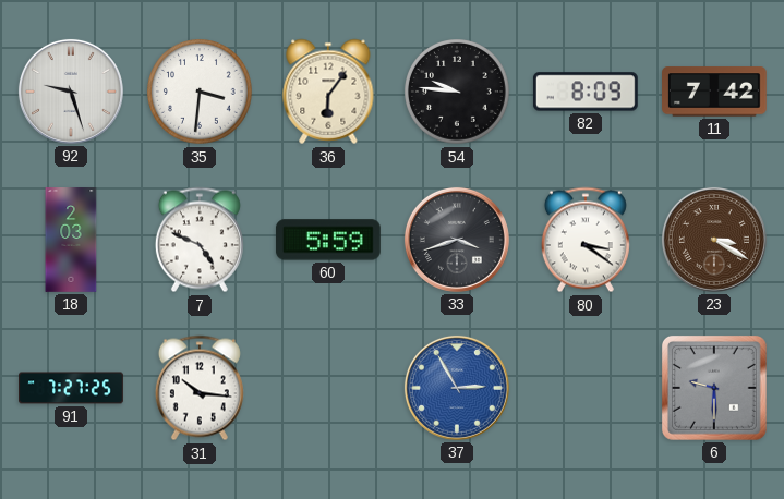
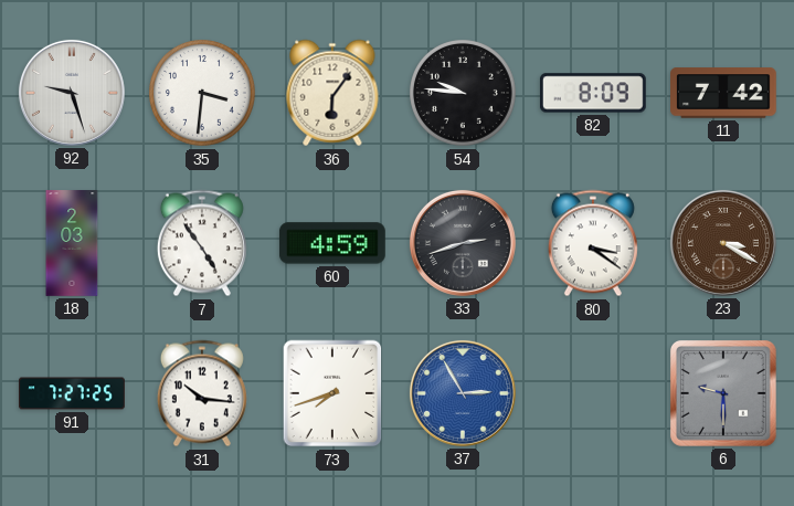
7: 4:49 -> 4:54
60: 5:59 -> 4:59
33: 3:42 -> 2:42
73: none -> 7:42
